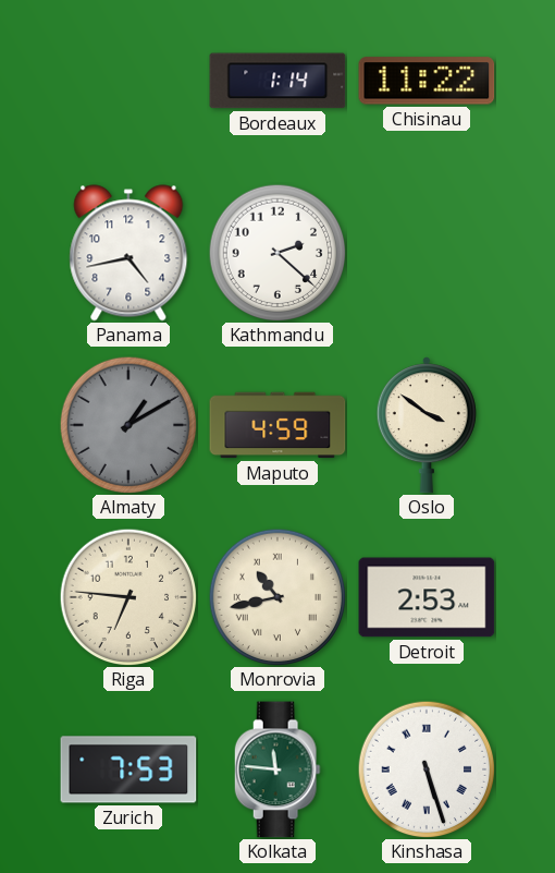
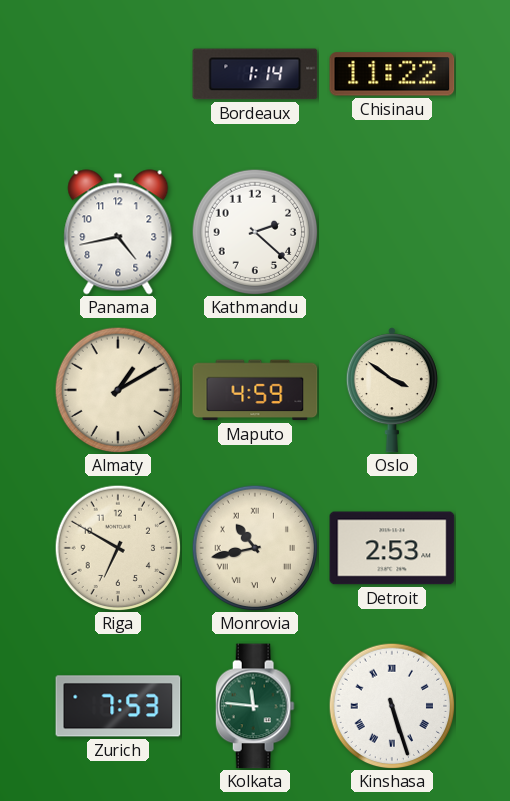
Almaty dial: grey -> cream
Riga: 6:46 -> 6:50
